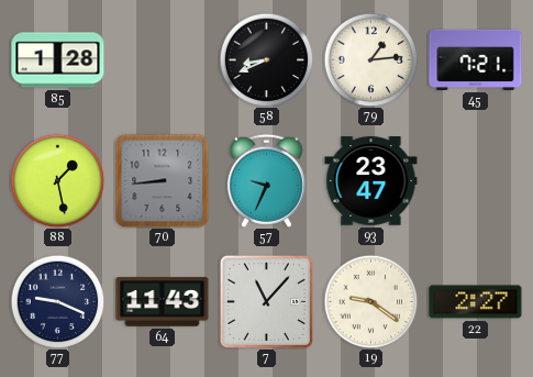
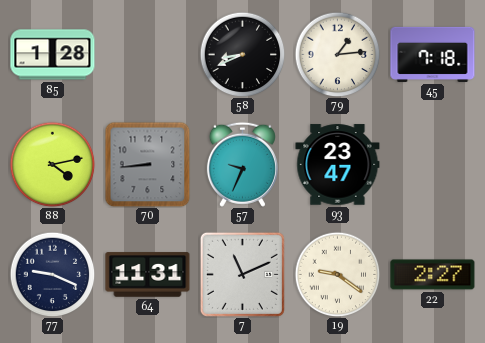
45: 7:21 -> 7:18
88: 1:28 -> 4:13
64: 11:43 -> 11:31
7: 11:07 -> 11:11
